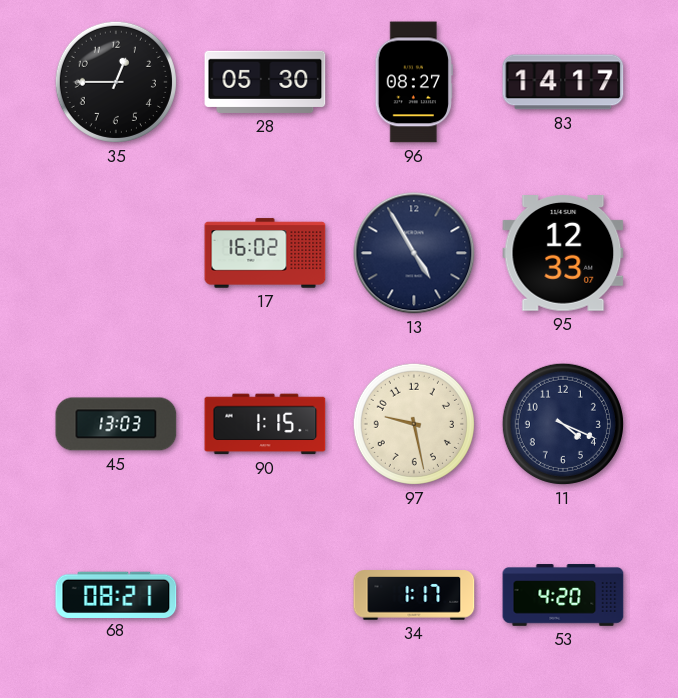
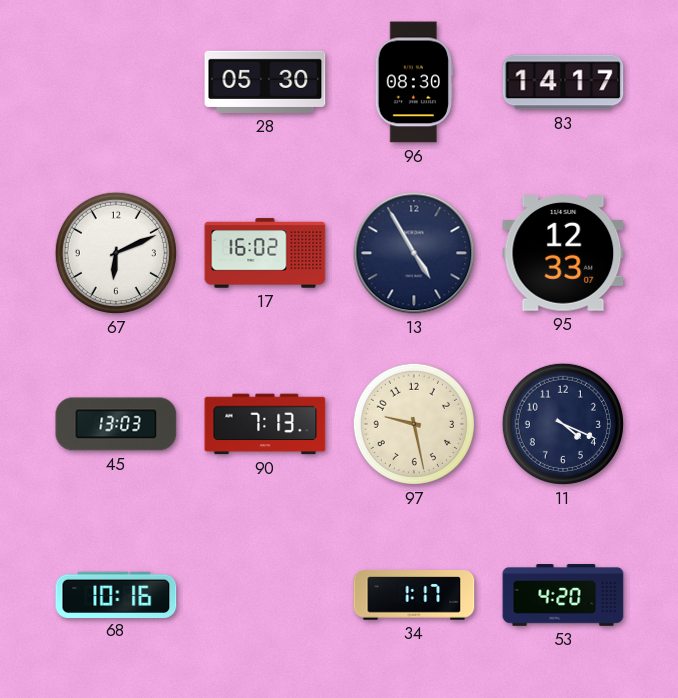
35: 12:45 -> none
96: 08:27 -> 08:30
67: none -> 6:11
90: 1:15 -> 7:13
68: 08:21 -> 10:16
